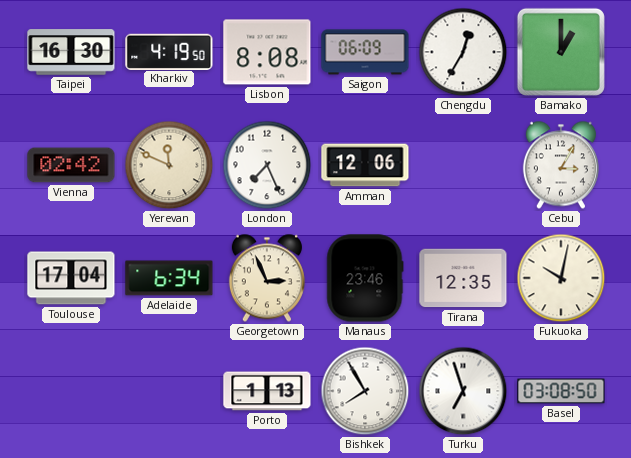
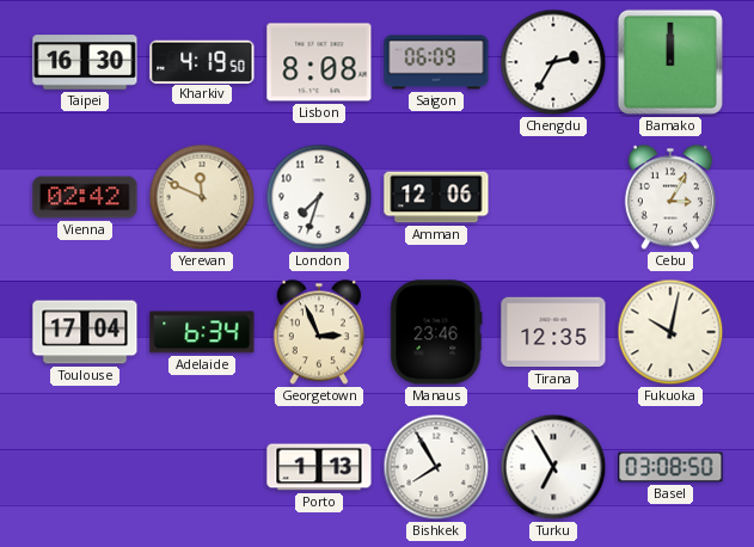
Chengdu: 12:35 -> 2:35
Bamako: 1:00 -> 12:00
London: 7:26 -> 7:33
Turku: 6:57 -> 6:55
